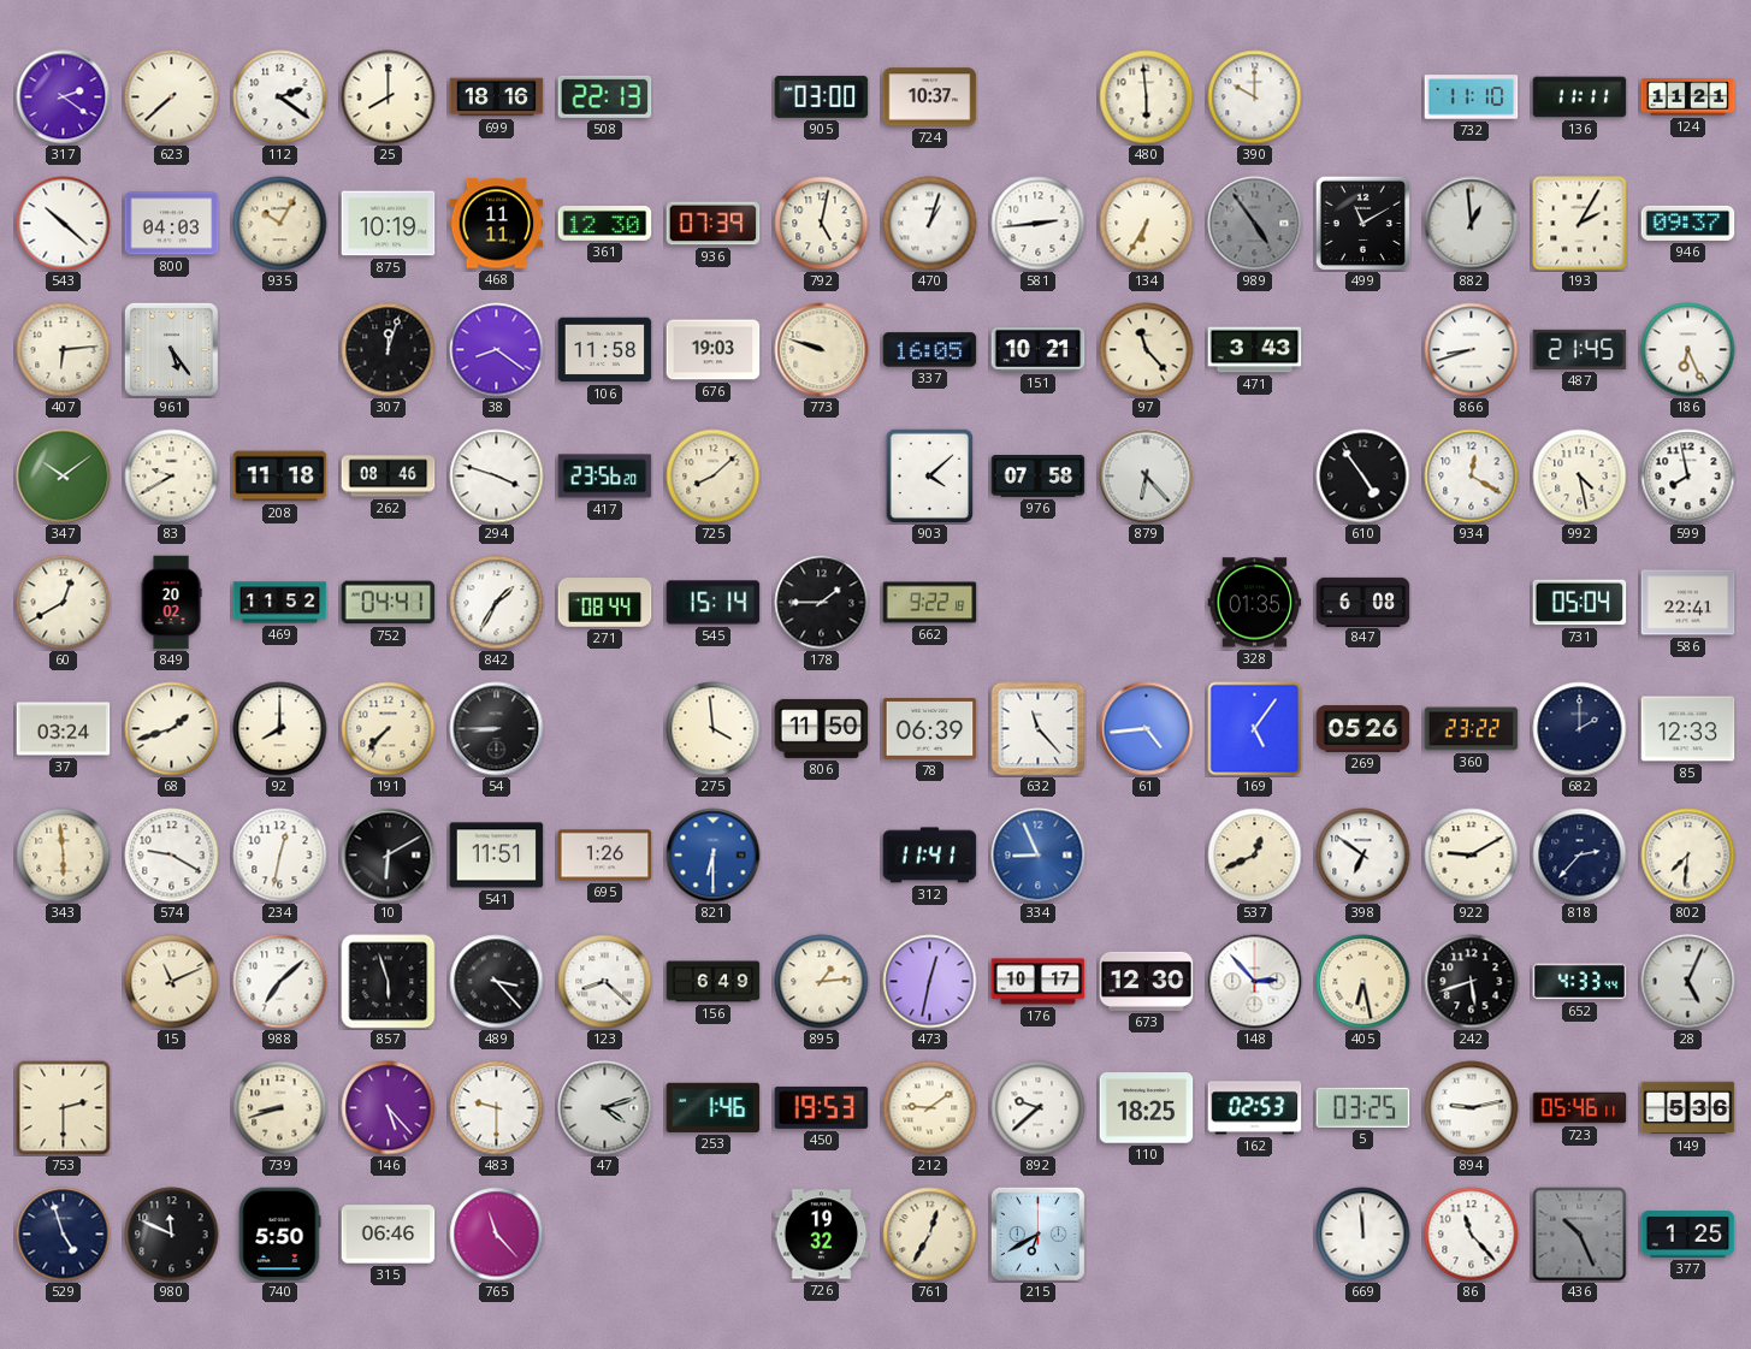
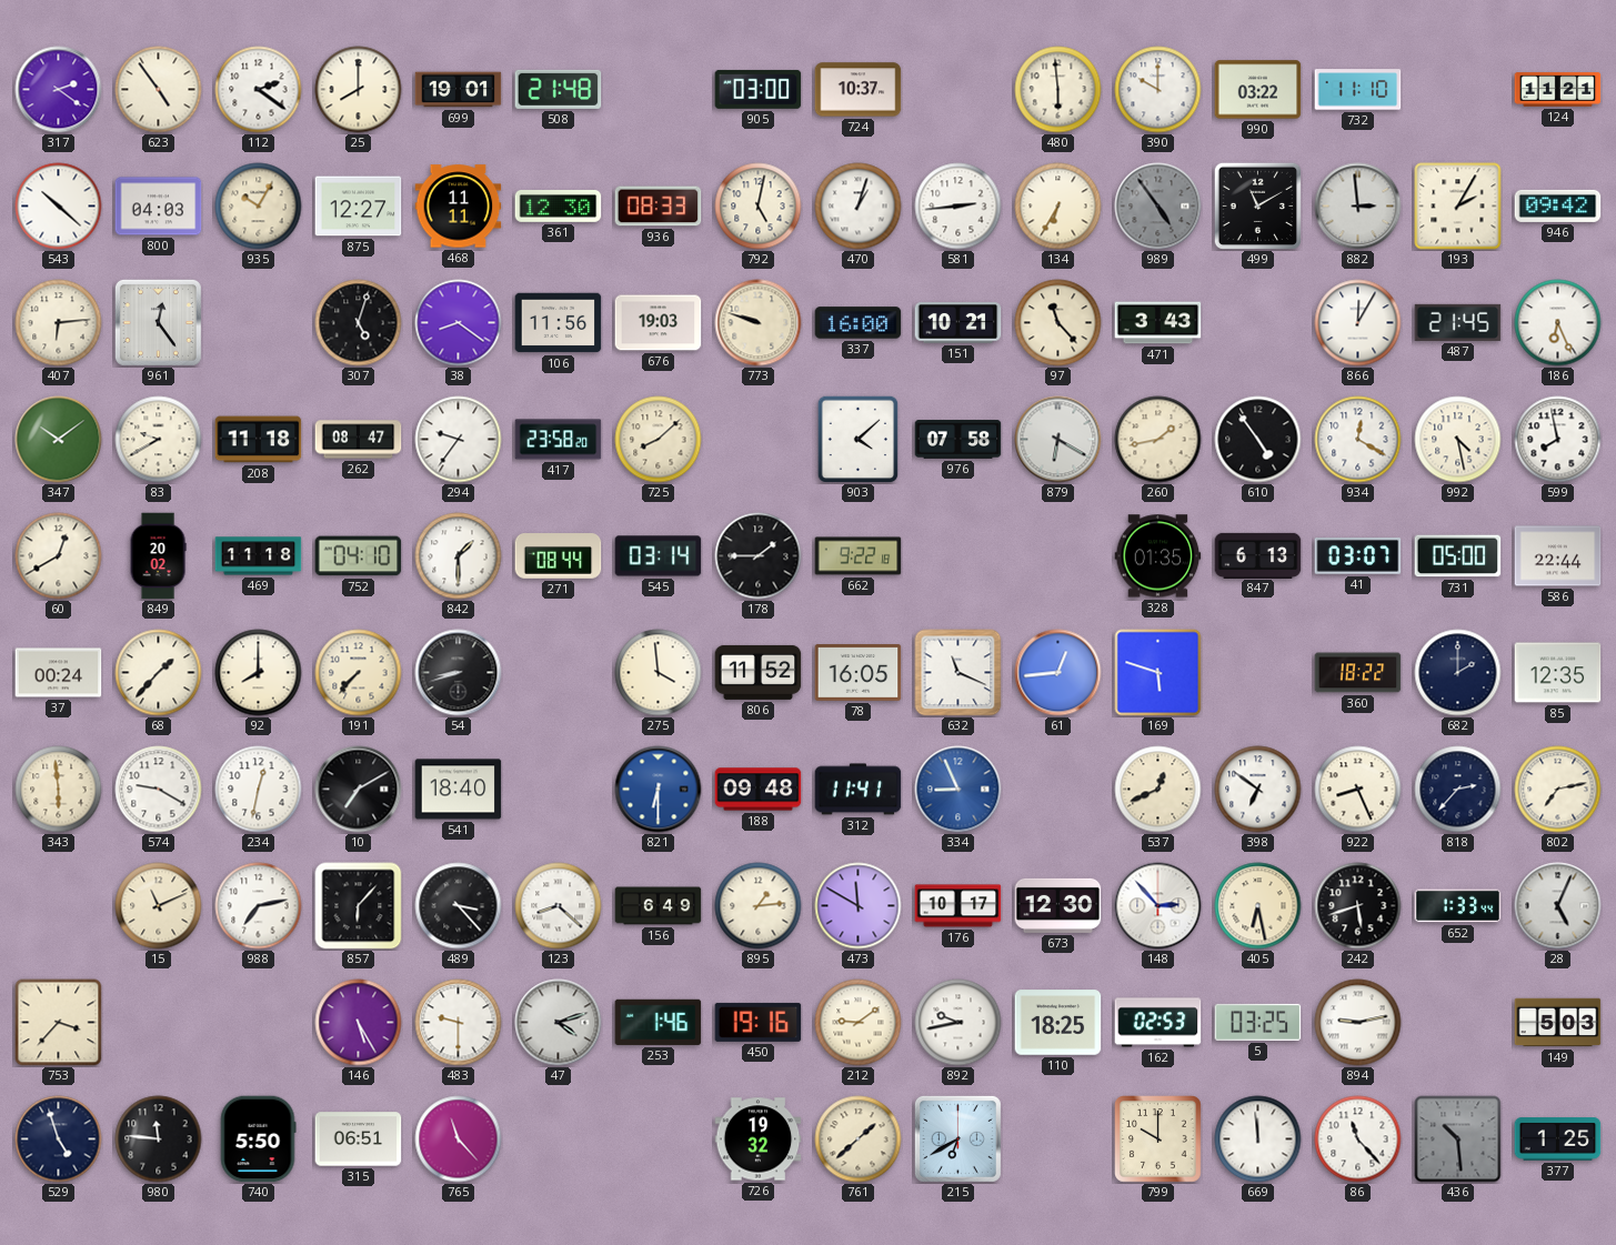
623: 7:38 -> 4:54
699: 18:16 -> 19:01
508: 22:13 -> 21:48
990: none -> 03:22
136: 11:11 -> none
875: 10:19 -> 12:27
936: 07:39 -> 08:33
882: 12:59 -> 2:59
946: 09:37 -> 09:42
961: 5:24 -> 12:24
307: 12:03 -> 5:03
106: 11:58 -> 11:56
337: 16:05 -> 16:00
866: 8:42 -> 12:05
262: 08:46 -> 08:47
294: 3:48 -> 9:36
417: 23:56 -> 23:58
879: 6:23 -> 6:20
260: none -> 1:43
469: 11:52 -> 11:18
752: 04:41 -> 04:10
842: 1:35 -> 1:30
545: 15:14 -> 03:14
847: 6:08 -> 6:13
41: none -> 03:07
731: 05:04 -> 05:00
586: 22:41 -> 22:44
37: 03:24 -> 00:24
68: 1:42 -> 1:37
54: 8:45 -> 8:42
806: 11:50 -> 11:52
78: 06:39 -> 16:05
632: 11:23 -> 11:19
61: 4:44 -> 12:44
169: 5:06 -> 5:48
269: 05:26 -> none
360: 23:22 -> 18:22
85: 12:33 -> 12:35
10: 6:10 -> 7:10
541: 11:51 -> 18:40
695: 1:26 -> none
188: none -> 09:48
922: 9:10 -> 8:26
802: 7:31 -> 7:13
988: 7:08 -> 7:13
857: 5:57 -> 6:07
473: 12:32 -> 11:50
652: 4:33 -> 1:33
753: 2:30 -> 3:37
739: 8:42 -> none
146: 5:23 -> 5:25
450: 19:53 -> 19:16
892: 9:38 -> 9:43
723: 05:46 -> none
149: 5:36 -> 5:03
980: 11:49 -> 11:46
315: 06:46 -> 06:51
761: 12:35 -> 1:38
799: none -> 10:00
436: 10:26 -> 10:29
